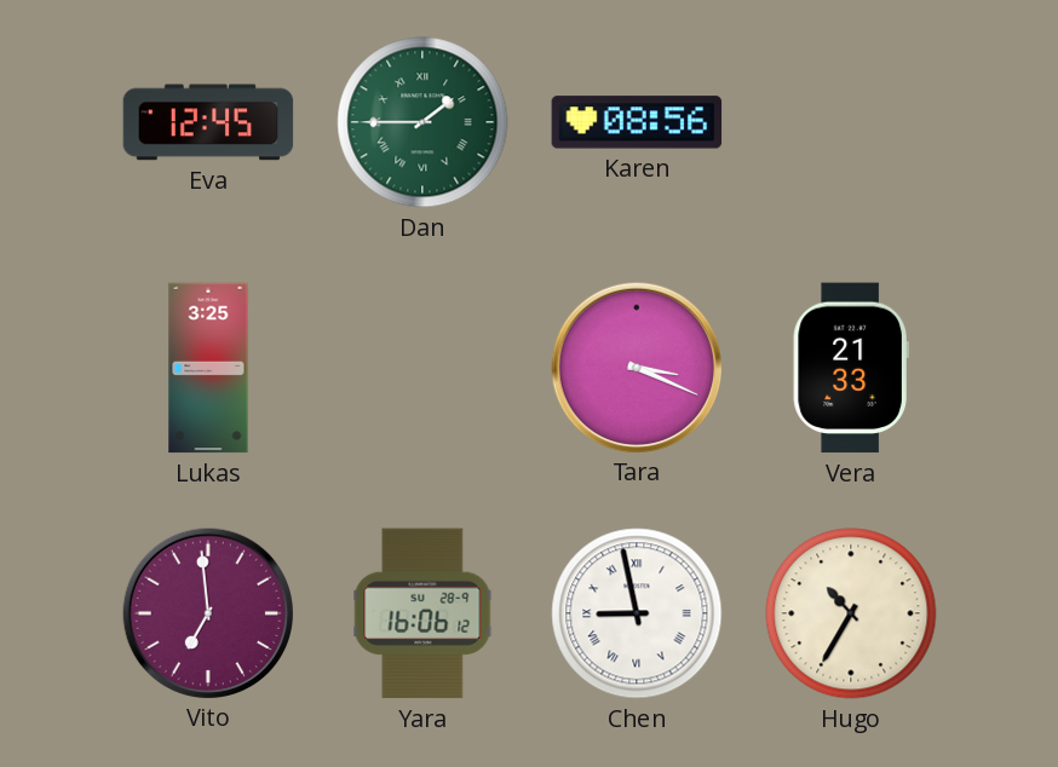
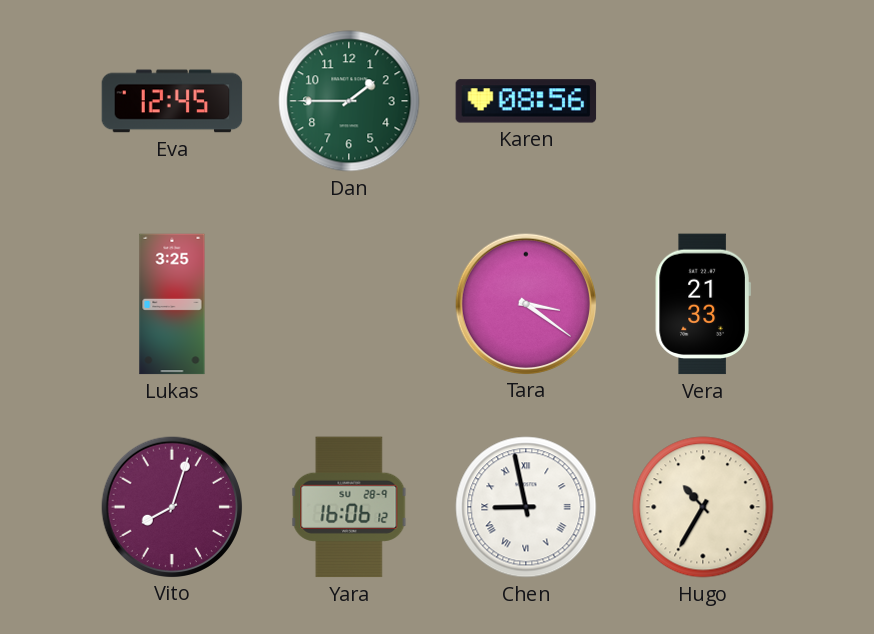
Dan numerals: Roman -> Arabic
Tara: 3:19 -> 3:21
Vito: 6:59 -> 8:03
